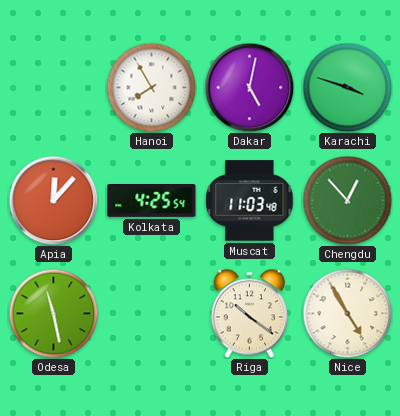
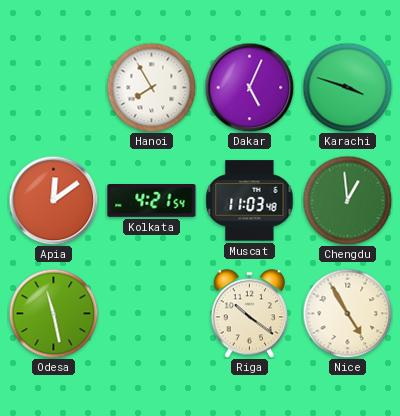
Dakar: 5:02 -> 5:04
Apia: 12:07 -> 12:09
Kolkata: 4:25 -> 4:21
Chengdu: 12:53 -> 12:59
